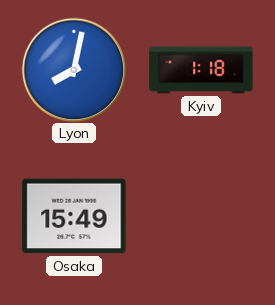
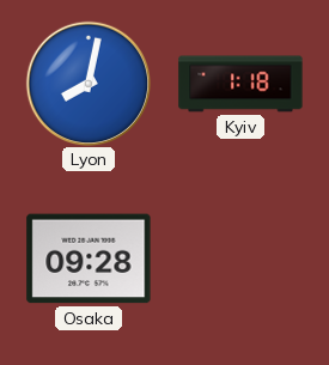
Osaka: 15:49 -> 09:28
